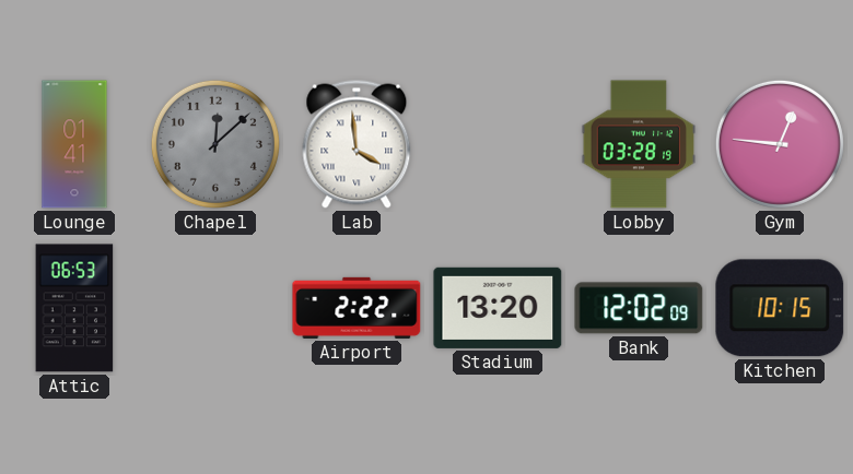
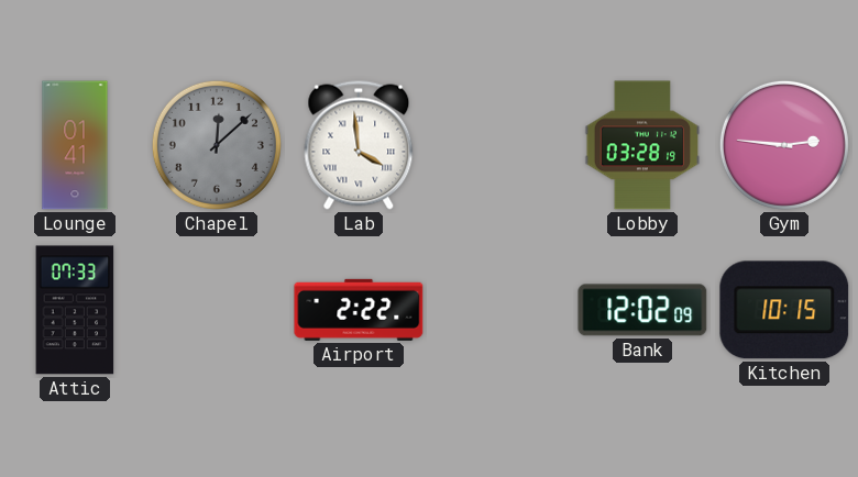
Gym: 12:46 -> 2:46
Attic: 06:53 -> 07:33
Stadium: 13:20 -> none
